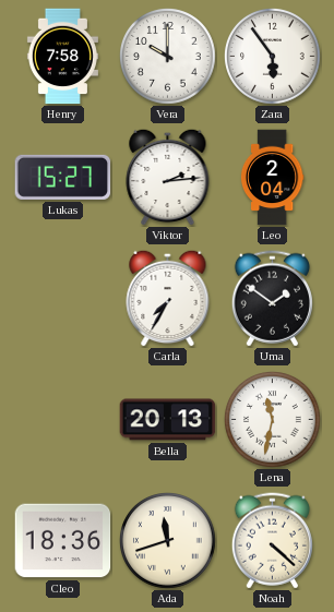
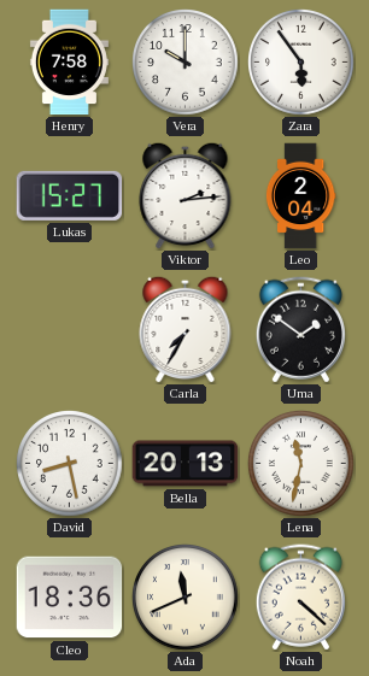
David: none -> 8:28
Ada: 11:42 -> 11:41
